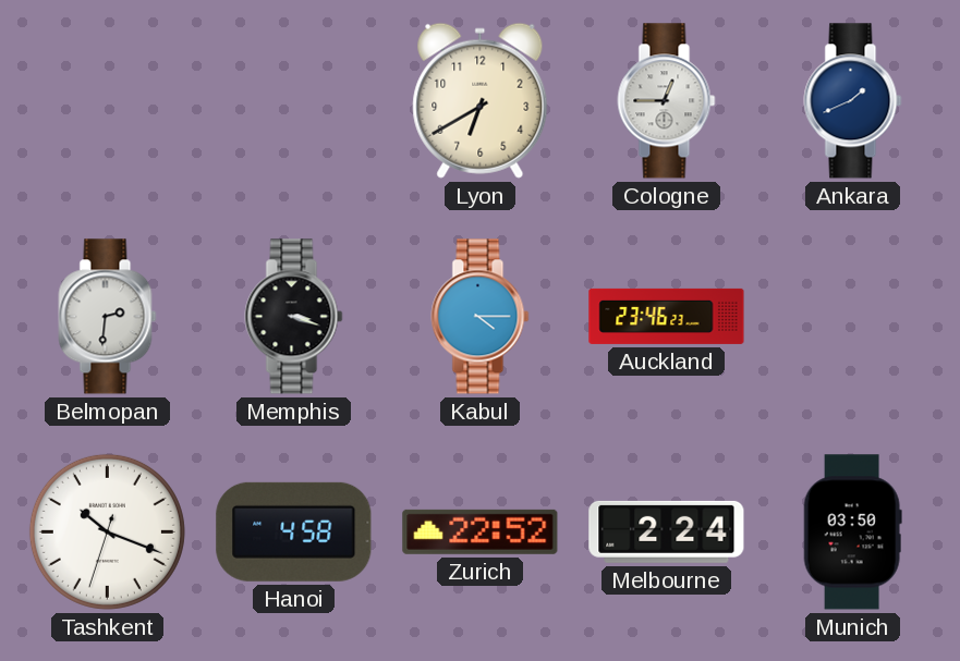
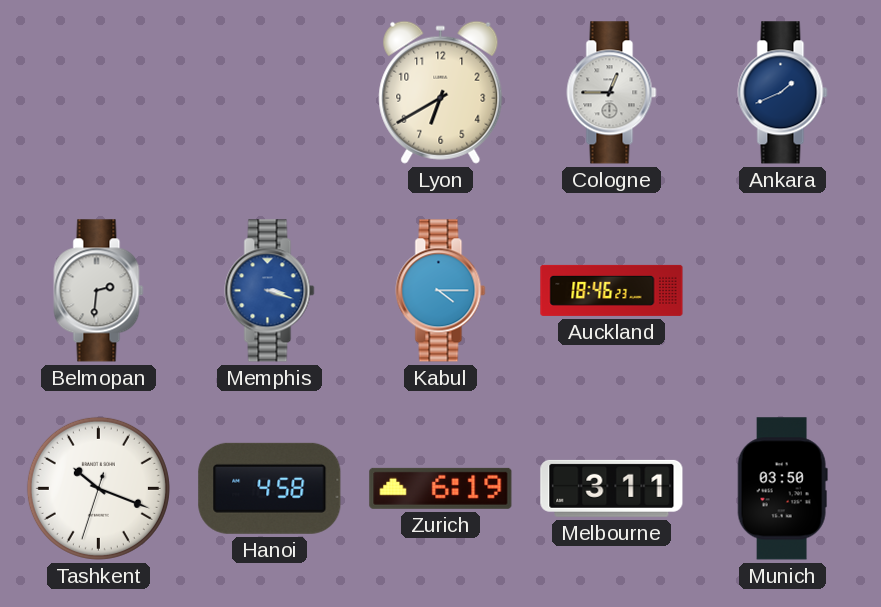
Memphis dial: black -> blue
Auckland: 23:46 -> 18:46
Zurich: 22:52 -> 6:19
Melbourne: 2:24 -> 3:11
